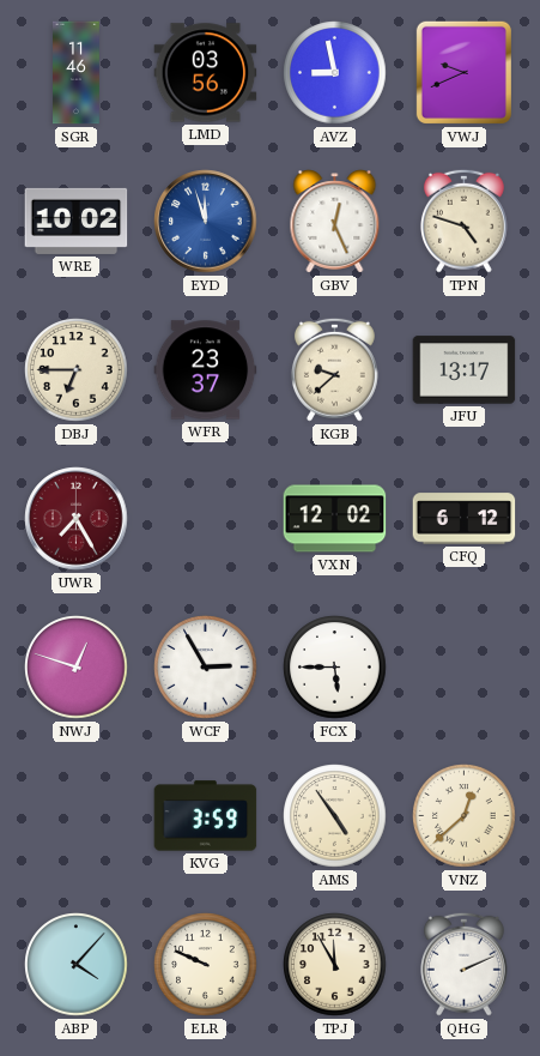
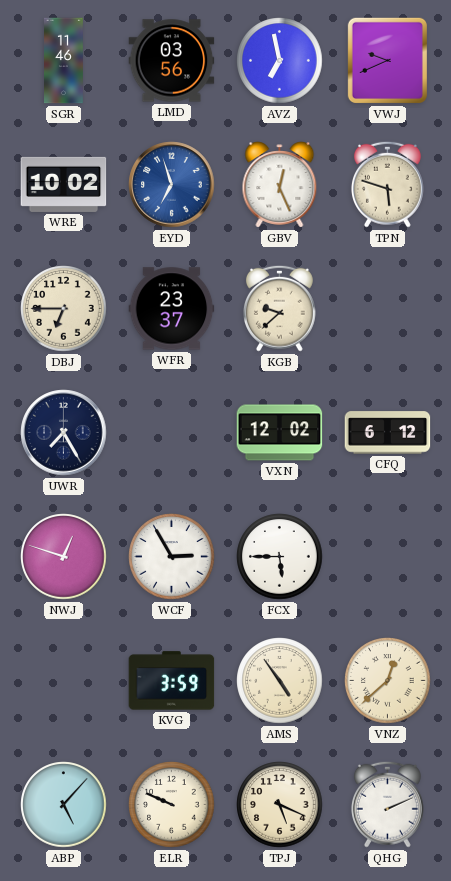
AVZ: 8:58 -> 6:58
EYD: 11:57 -> 6:57
TPN: 4:48 -> 5:48
JFU: 13:17 -> none
UWR dial: burgundy -> navy
ABP: 4:07 -> 5:07
TPJ: 11:55 -> 5:19
